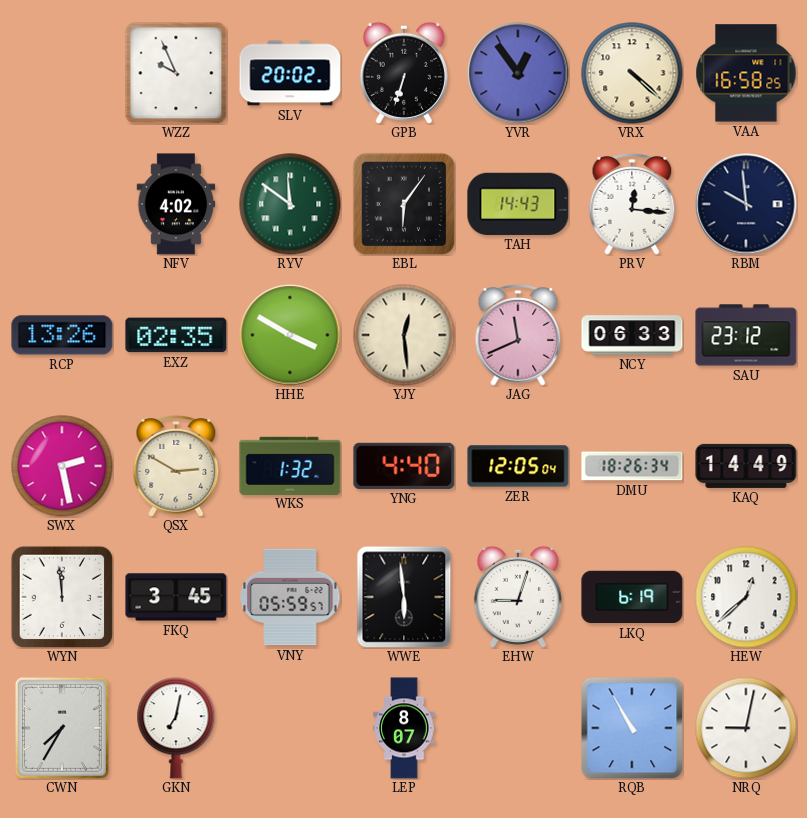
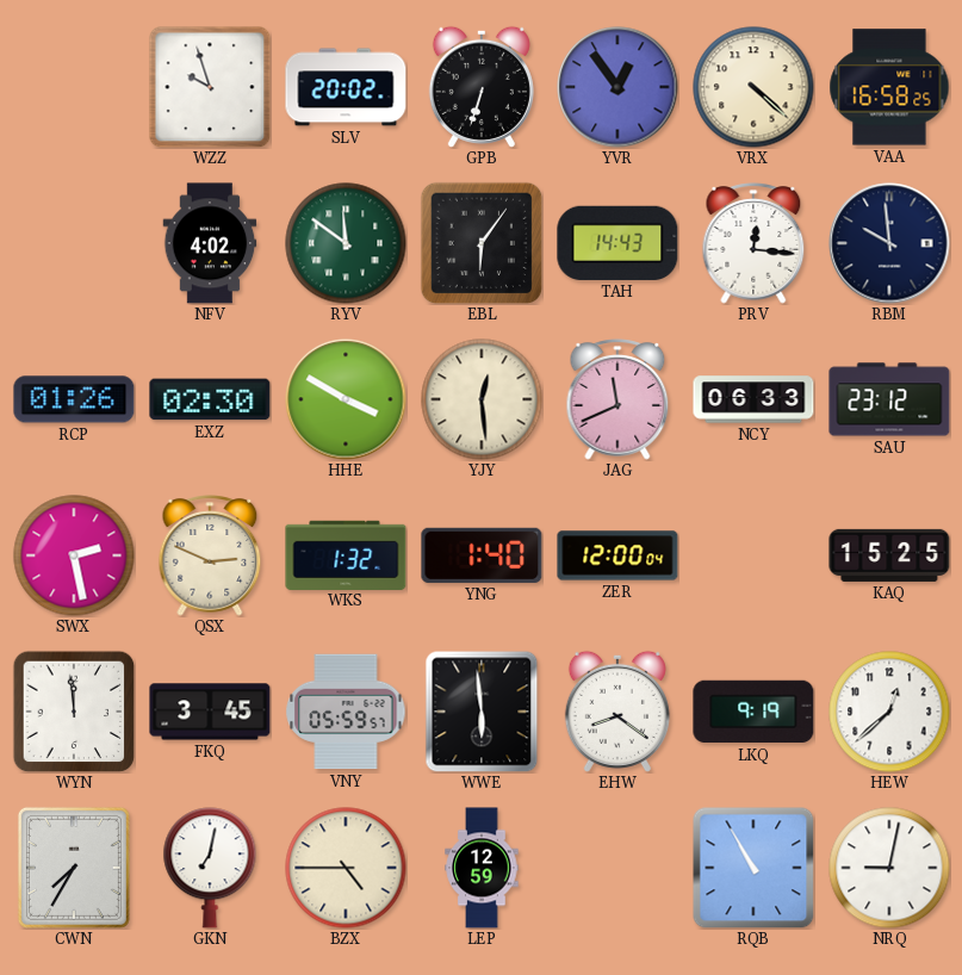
WZZ: 9:56 -> 9:57
RCP: 13:26 -> 01:26
EXZ: 02:35 -> 02:30
QSX: 2:50 -> 2:49
YNG: 4:40 -> 1:40
ZER: 12:05 -> 12:00
DMU: 18:26 -> none
KAQ: 14:49 -> 15:25
EHW: 9:03 -> 8:21
LKQ: 6:19 -> 9:19
BZX: none -> 4:45
LEP: 8:07 -> 12:59
